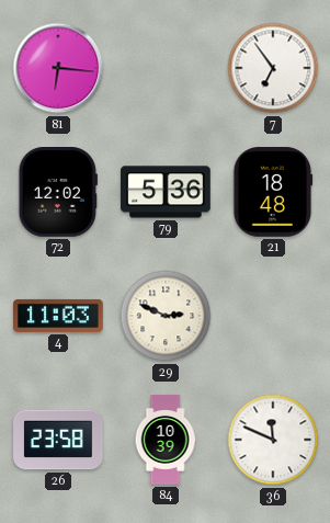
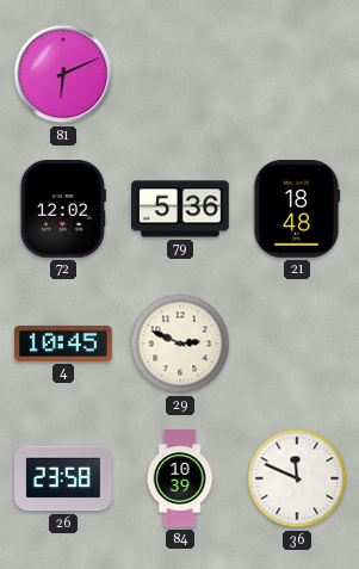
81: 6:16 -> 6:11
7: 6:54 -> none
4: 11:03 -> 10:45
